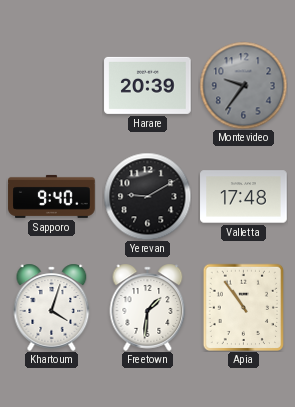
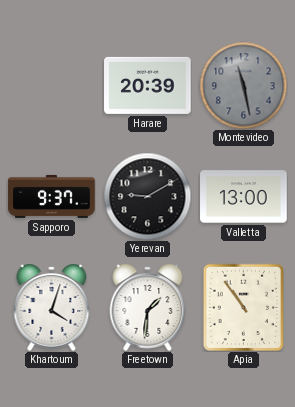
Montevideo: 9:36 -> 11:28
Sapporo: 9:40 -> 9:37
Valletta: 17:48 -> 13:00
